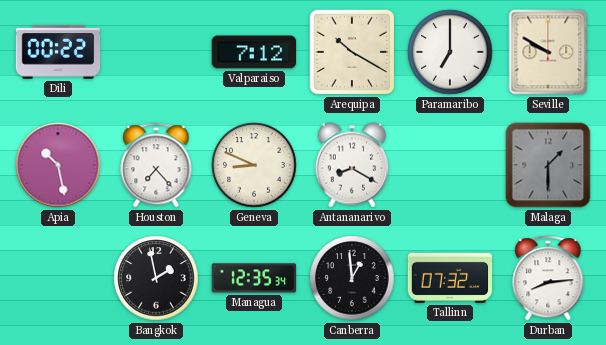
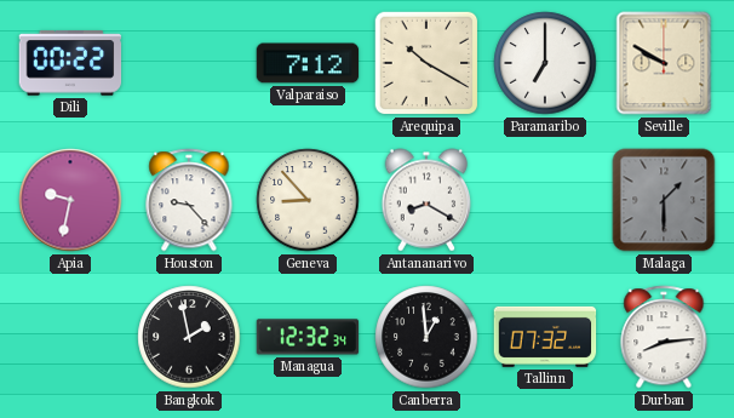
Apia: 10:28 -> 9:32
Houston: 7:23 -> 9:23
Geneva: 8:49 -> 8:53
Managua: 12:35 -> 12:32
